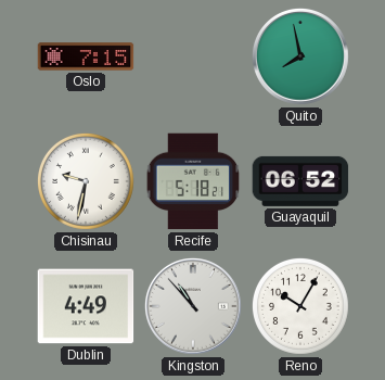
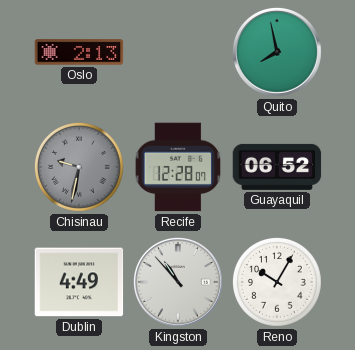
Oslo: 7:15 -> 2:13
Chisinau dial: white -> grey
Recife: 5:18 -> 12:28
